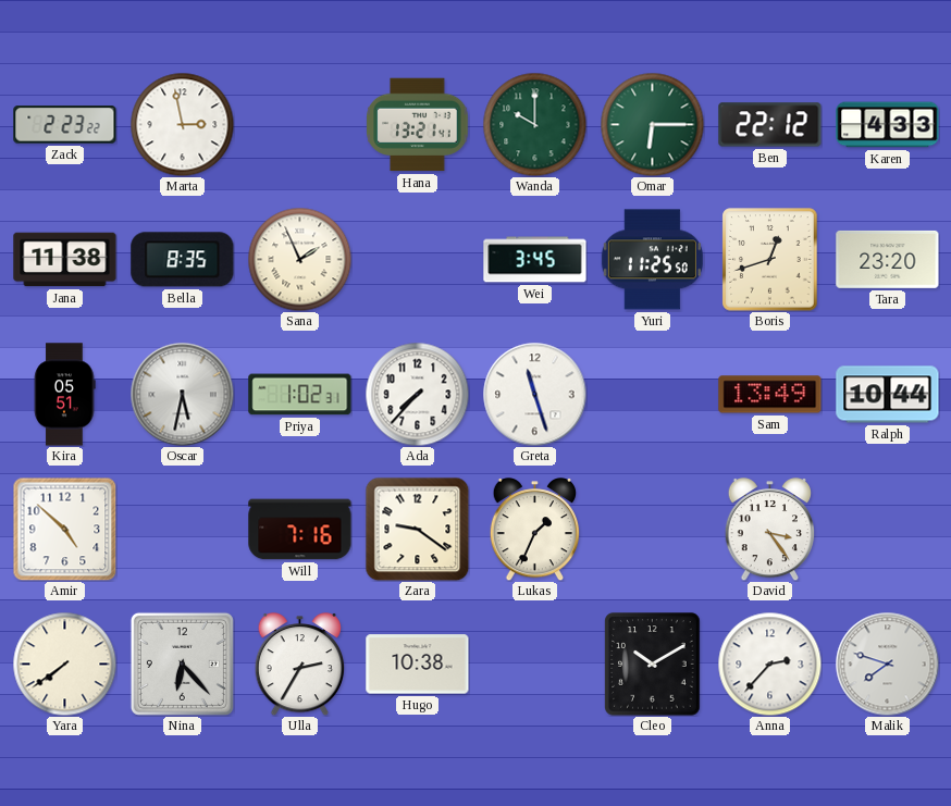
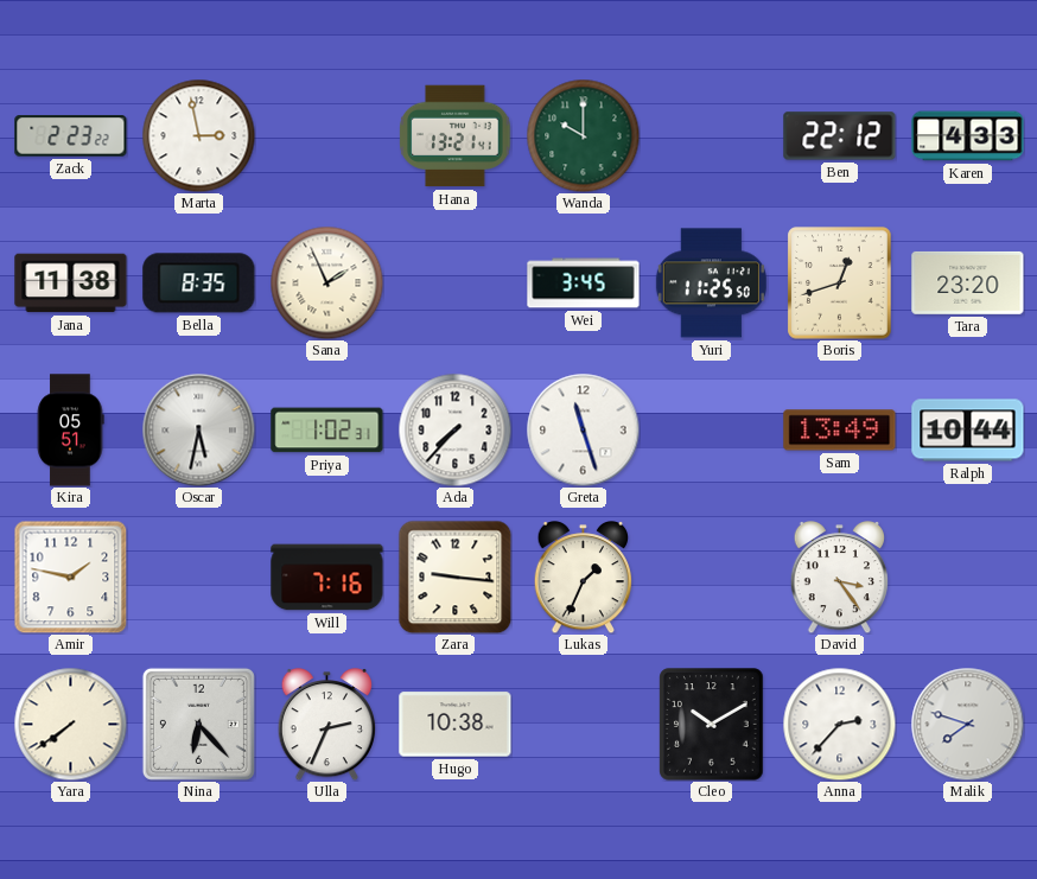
Omar: 6:15 -> none
Amir: 4:52 -> 1:47
Zara: 9:21 -> 9:16
Ulla: 2:35 -> 2:34
